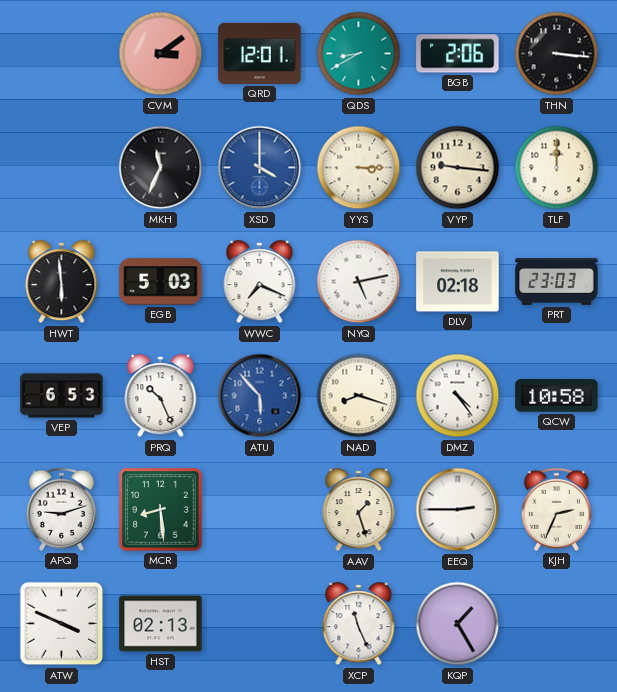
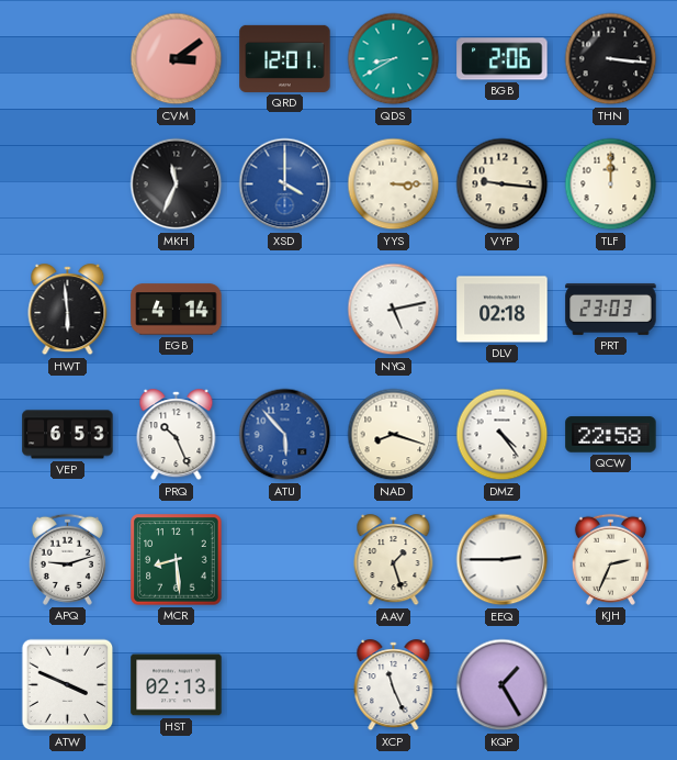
EGB: 5:03 -> 4:14
WWC: 7:19 -> none
QCW: 10:58 -> 22:58
